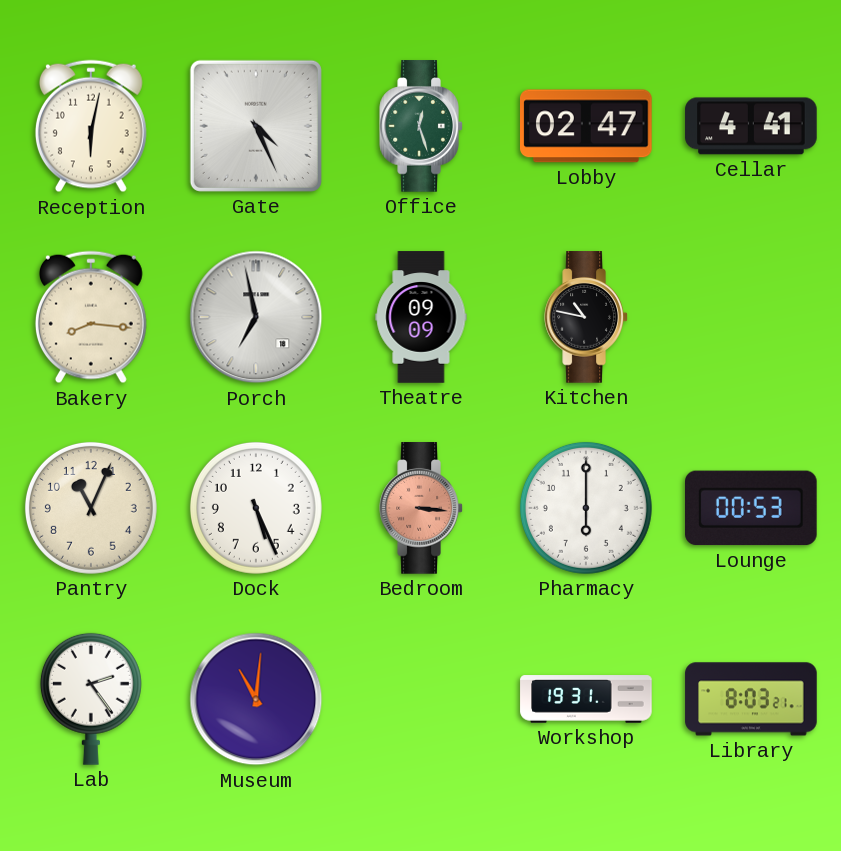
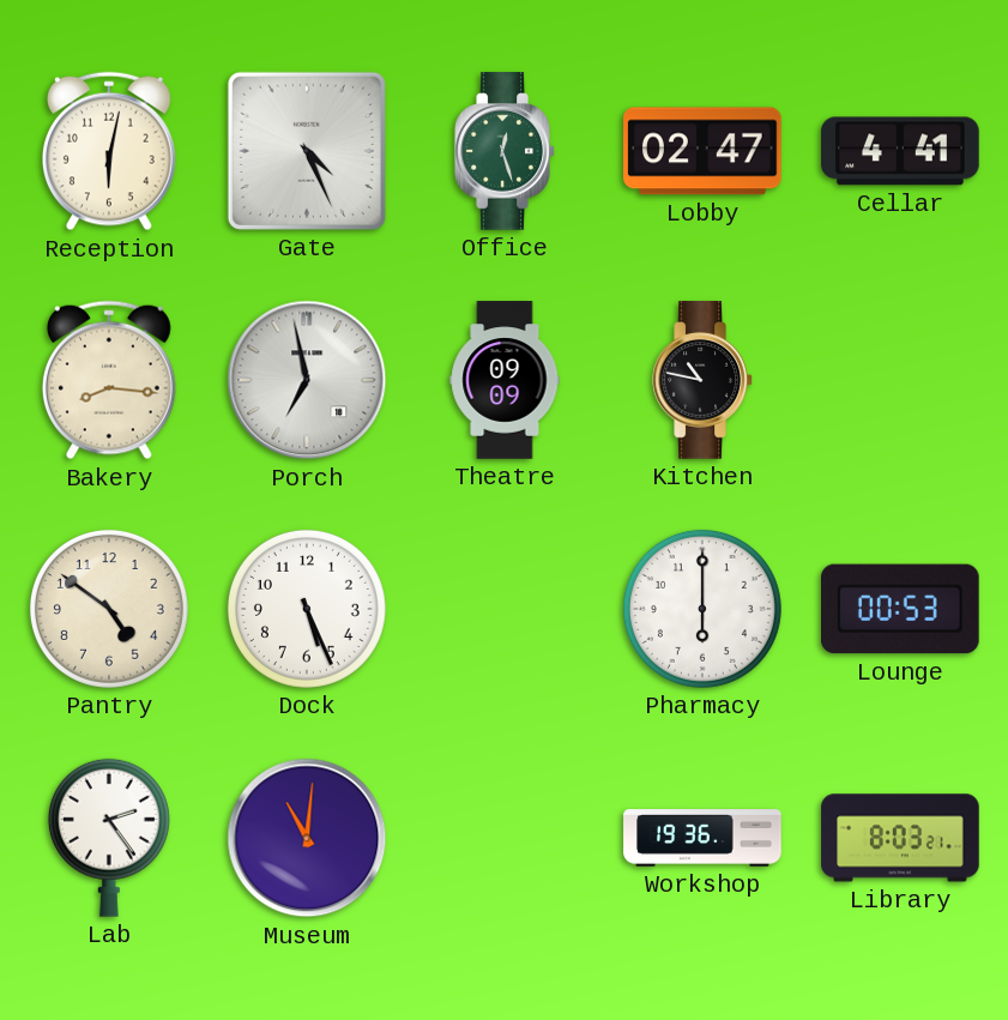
Pantry: 11:04 -> 4:51
Bedroom: 3:16 -> none
Workshop: 19:31 -> 19:36
